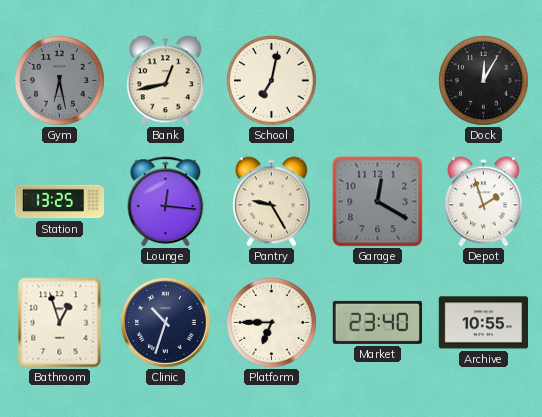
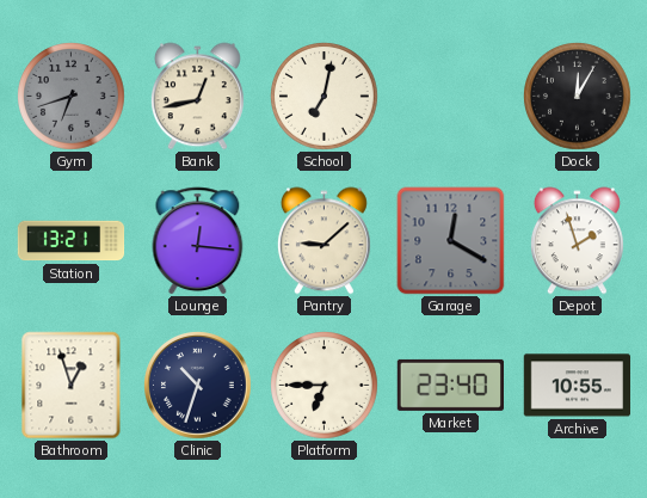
Gym: 6:28 -> 6:42
Station: 13:25 -> 13:21
Pantry: 9:25 -> 9:08
